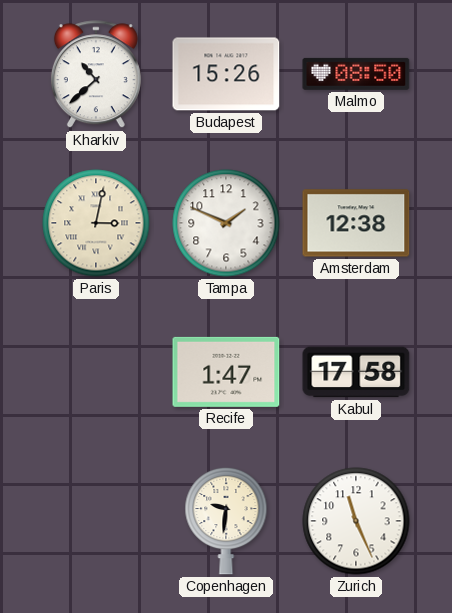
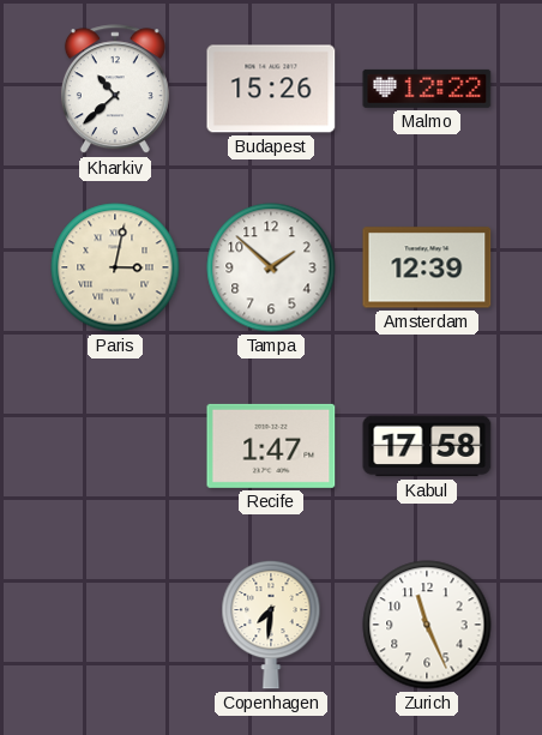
Malmo: 08:50 -> 12:22
Tampa: 1:49 -> 1:52
Amsterdam: 12:38 -> 12:39
Copenhagen: 9:31 -> 7:31
